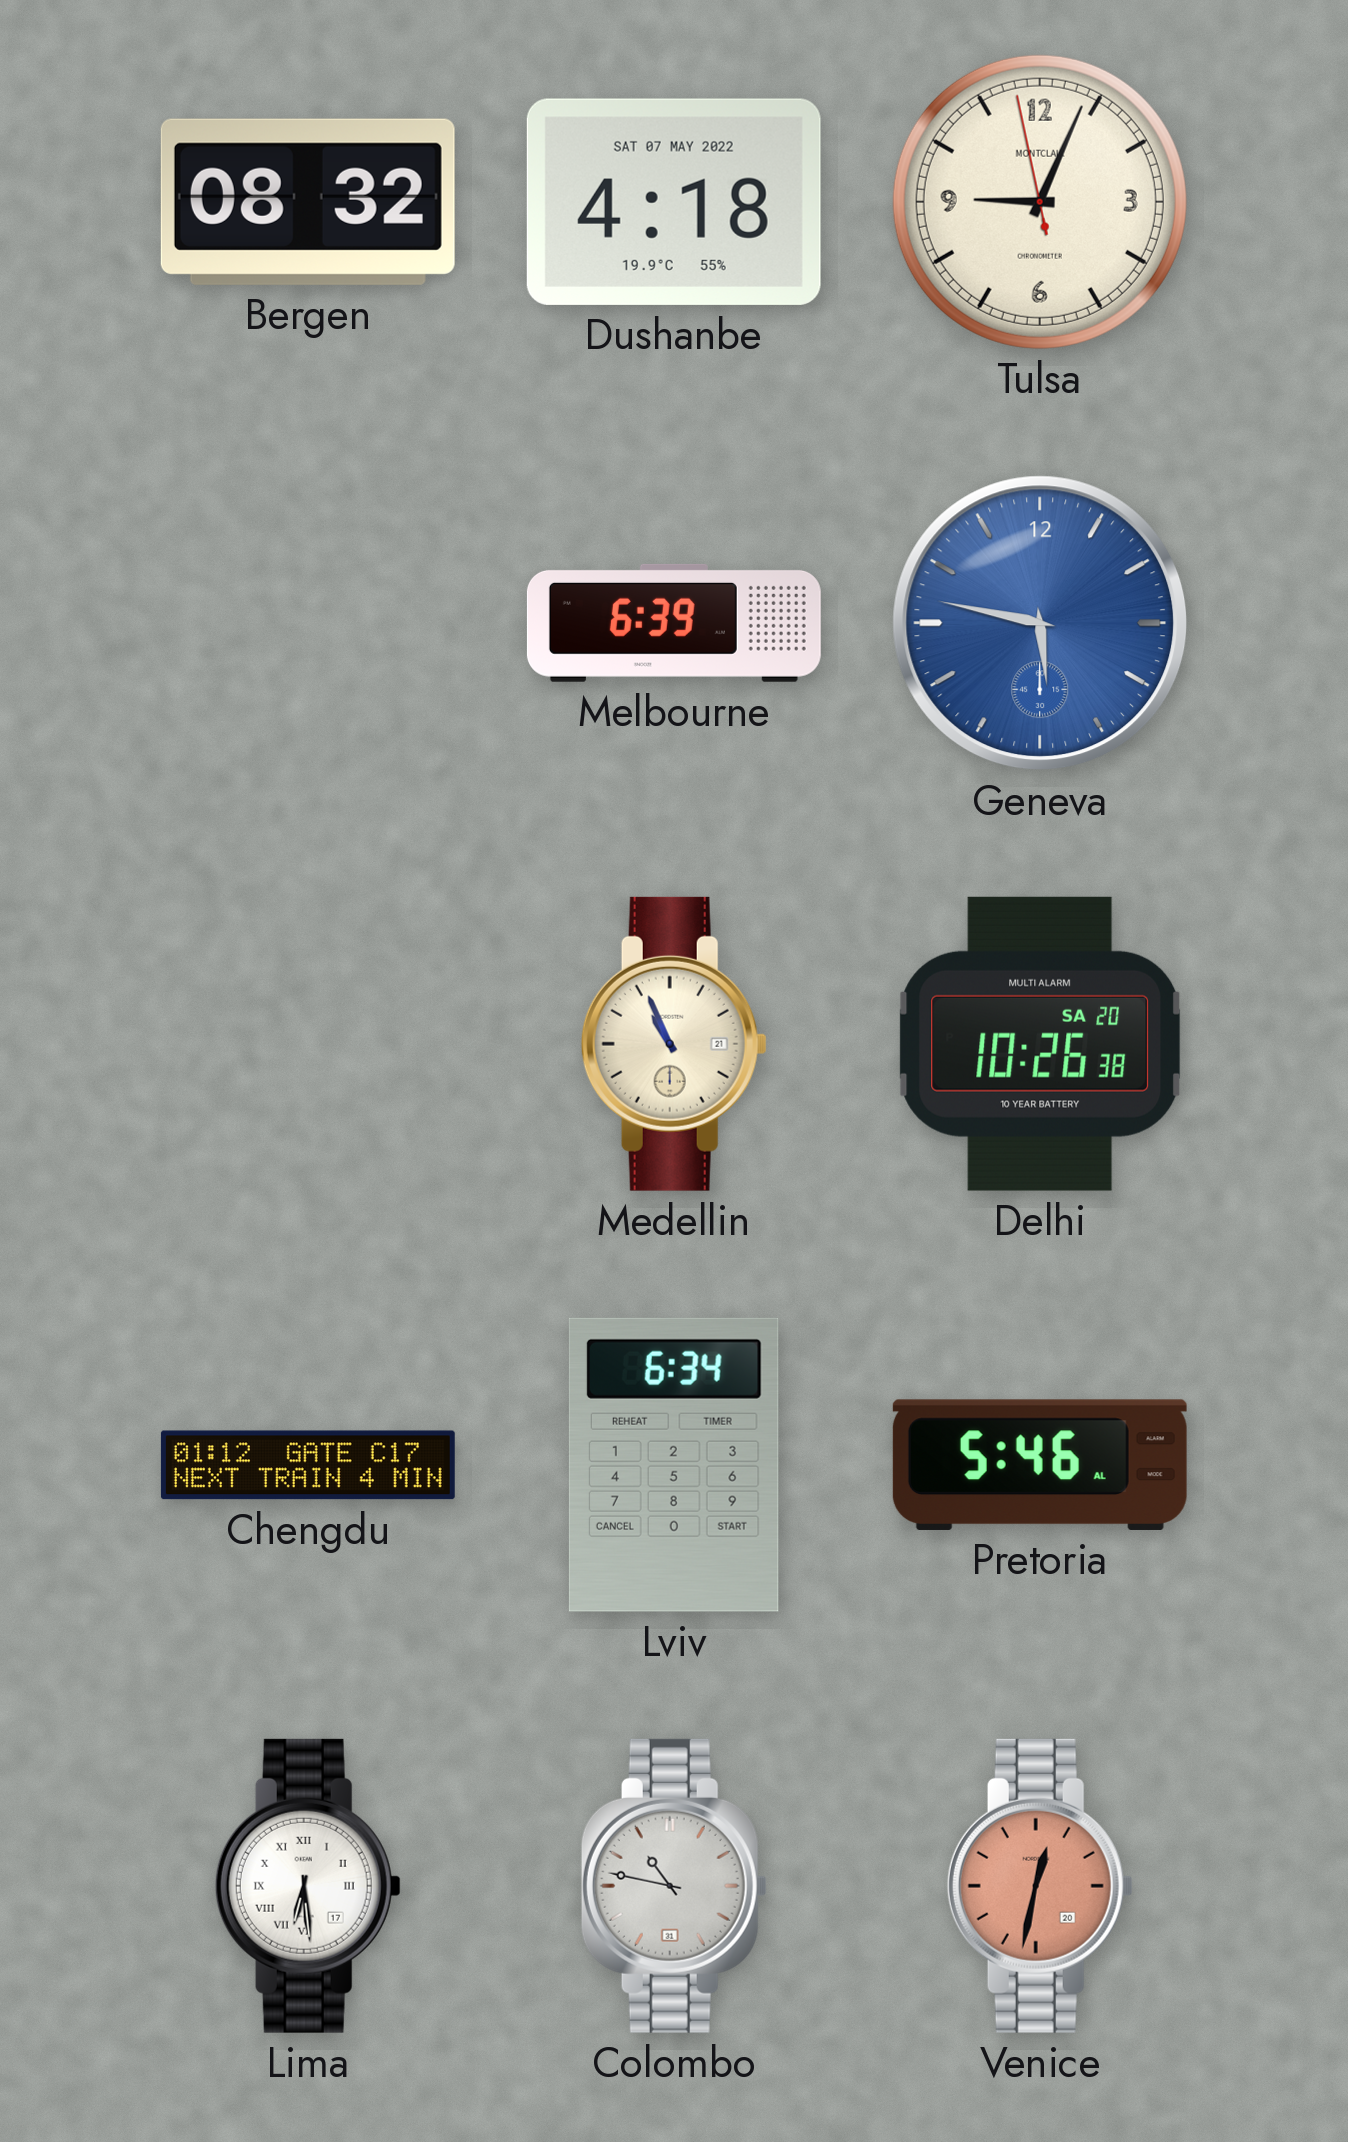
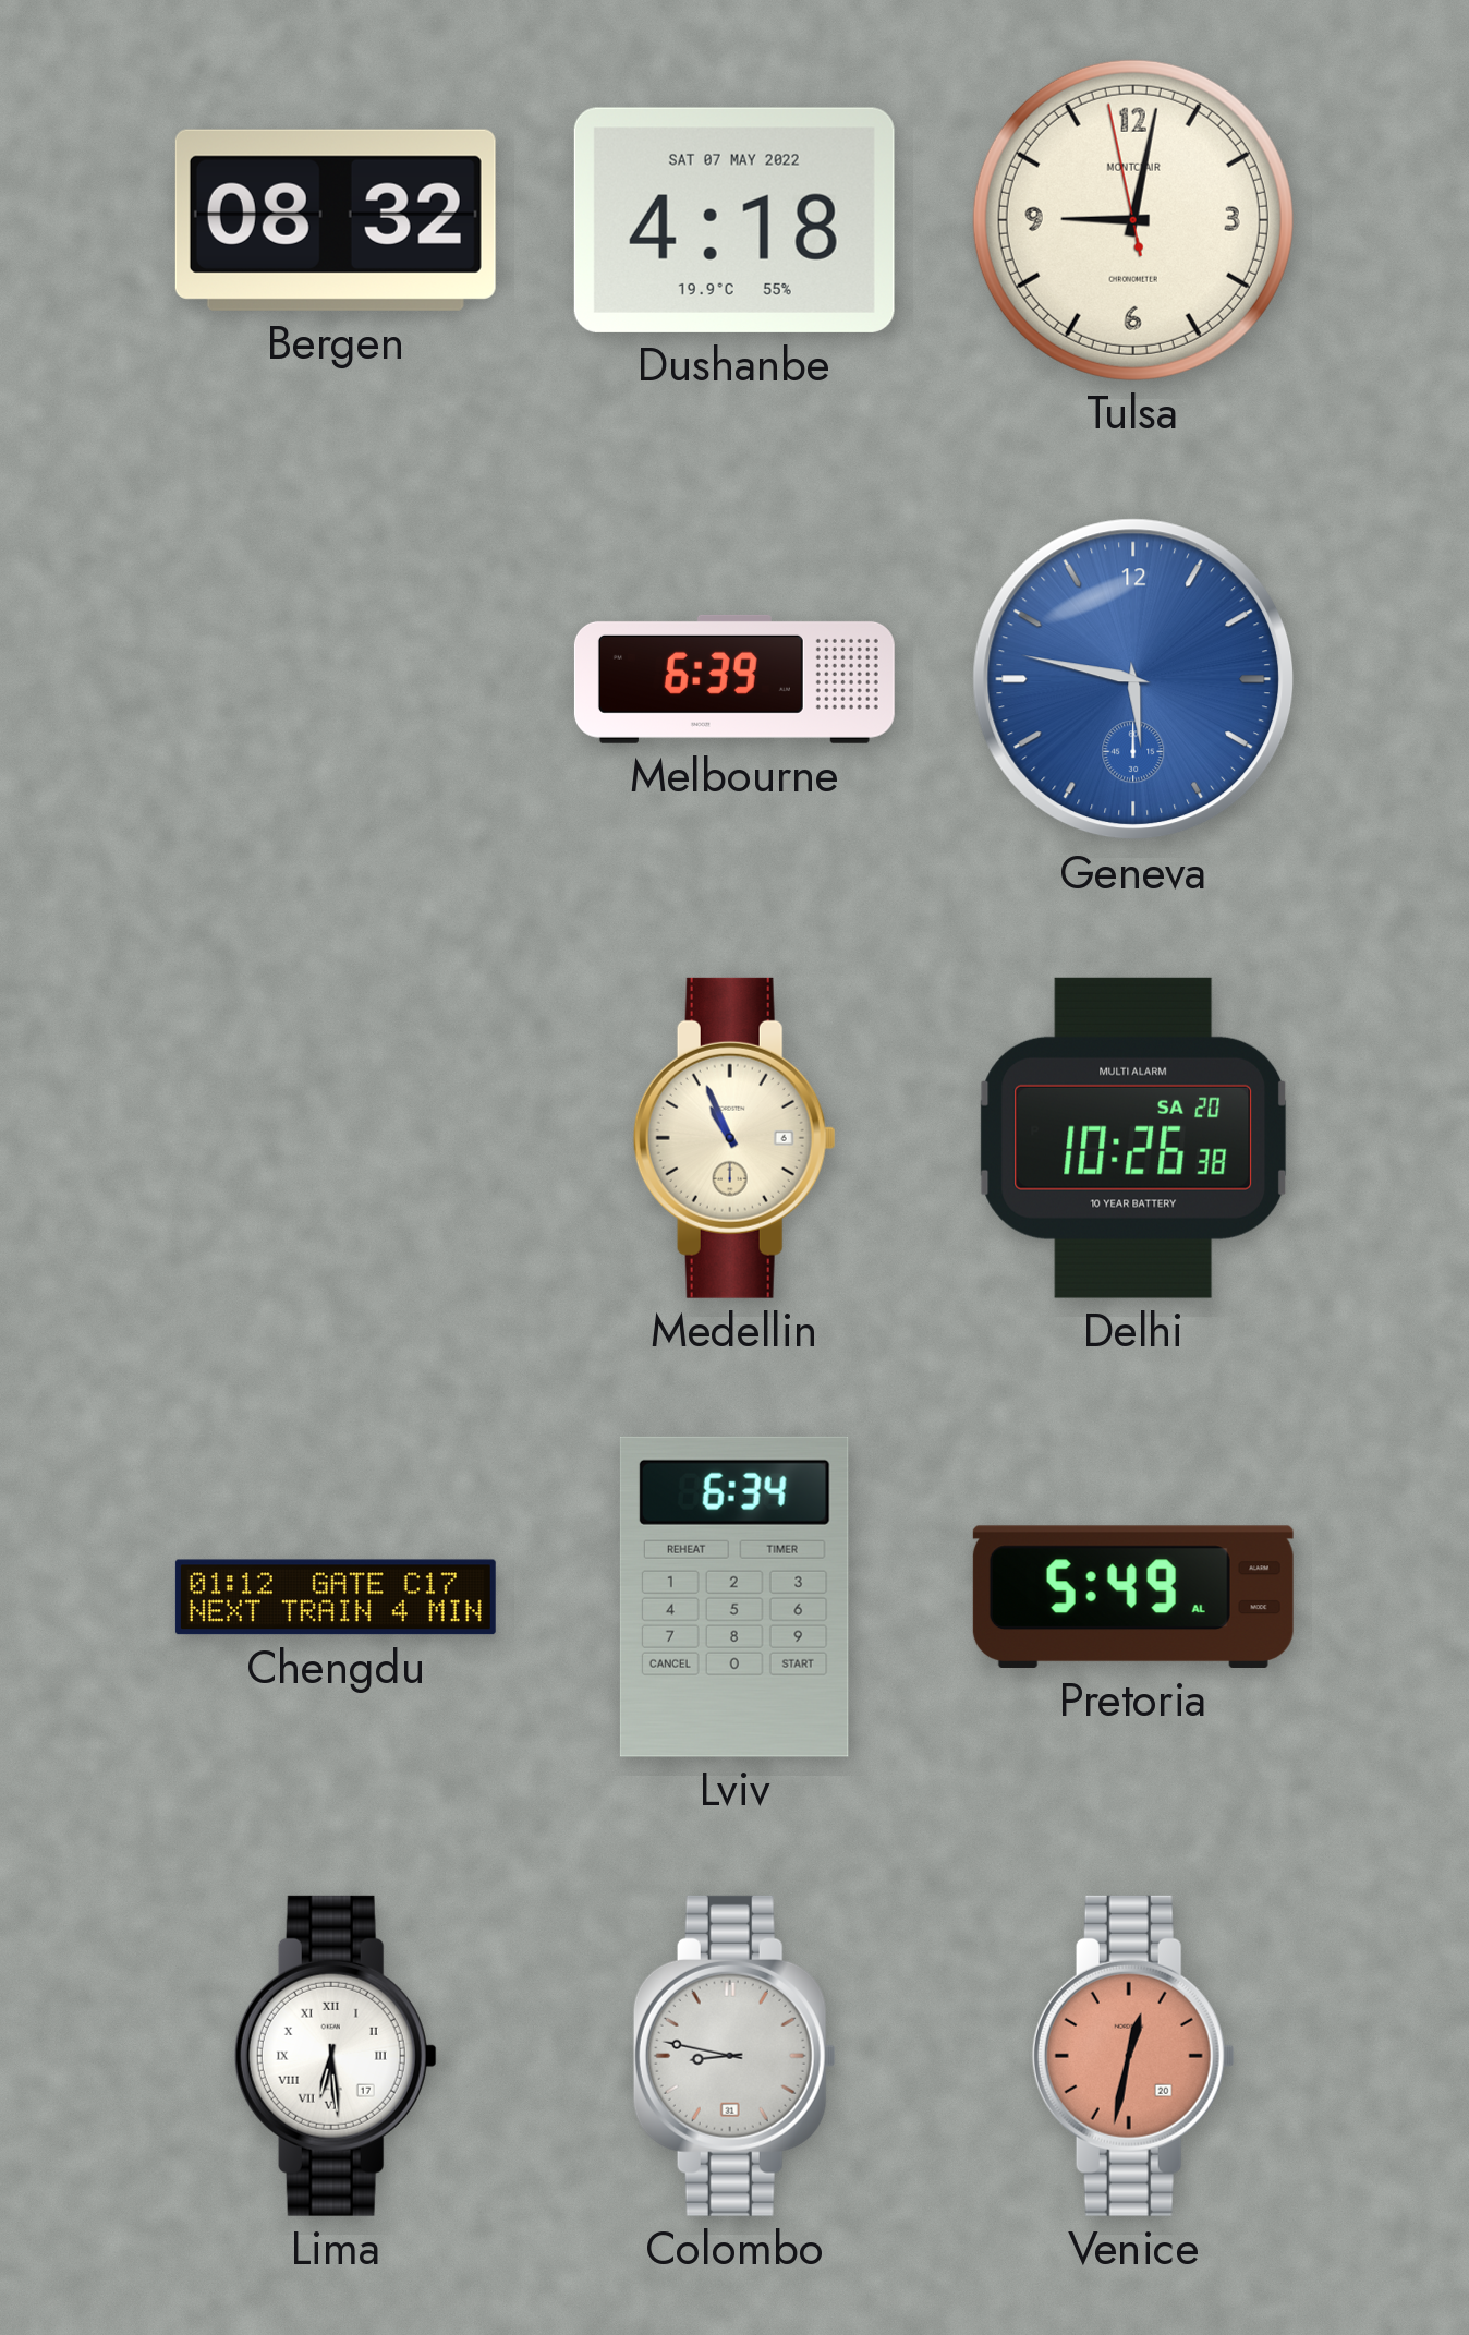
Tulsa: 9:03 -> 9:01
Medellin date: 21 -> 6
Pretoria: 5:46 -> 5:49
Colombo: 10:47 -> 8:47
